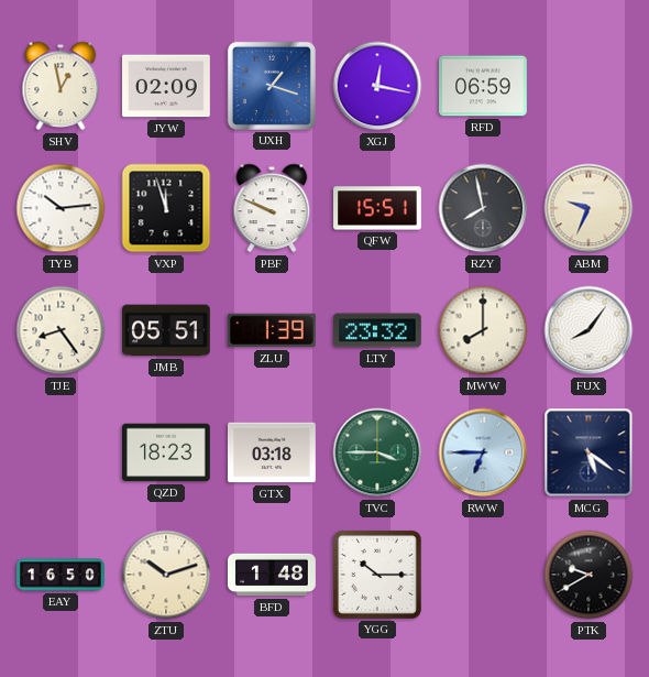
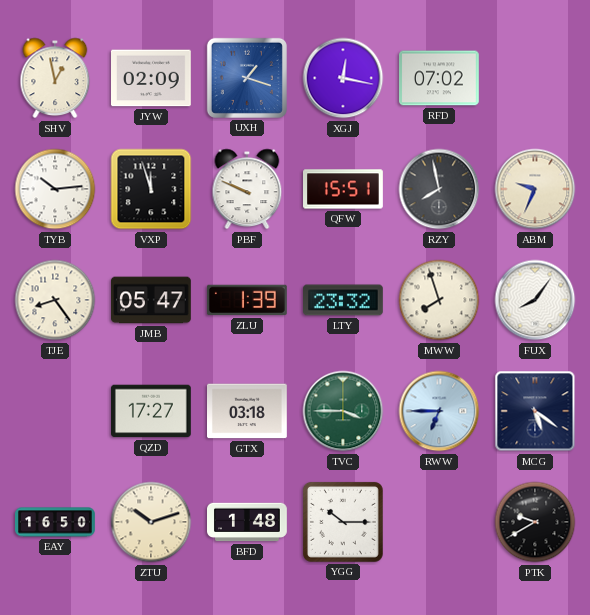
RFD: 06:59 -> 07:02
JMB: 05:51 -> 05:47
MWW: 8:00 -> 7:57
QZD: 18:23 -> 17:27
